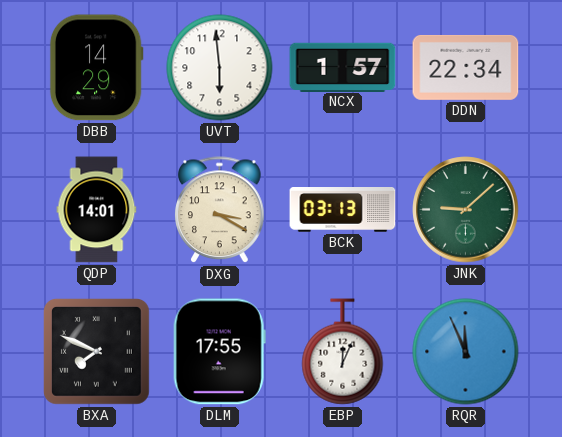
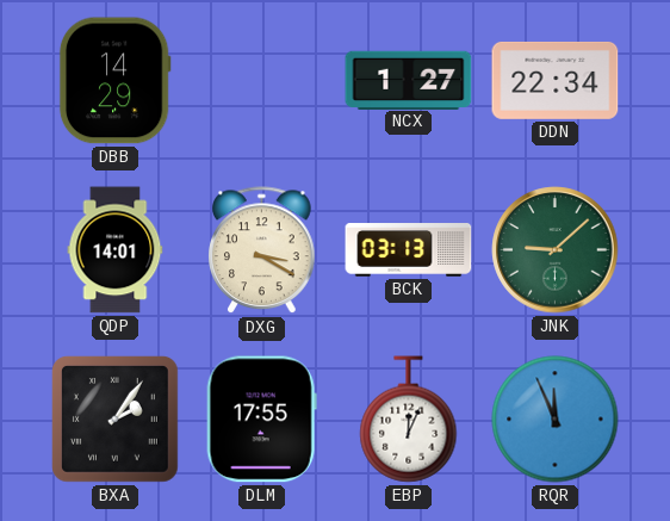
UVT: 5:59 -> none
NCX: 1:57 -> 1:27
BXA: 7:49 -> 2:06
